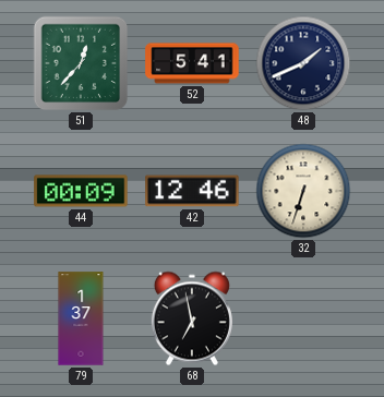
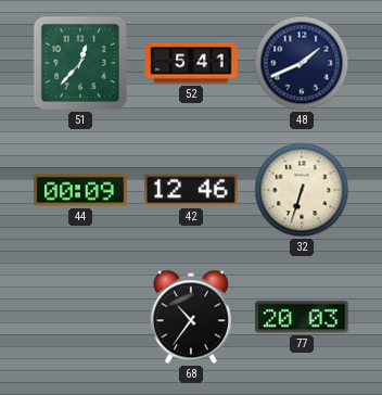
79: 1:37 -> none
68: 6:58 -> 10:36
77: none -> 20:03
